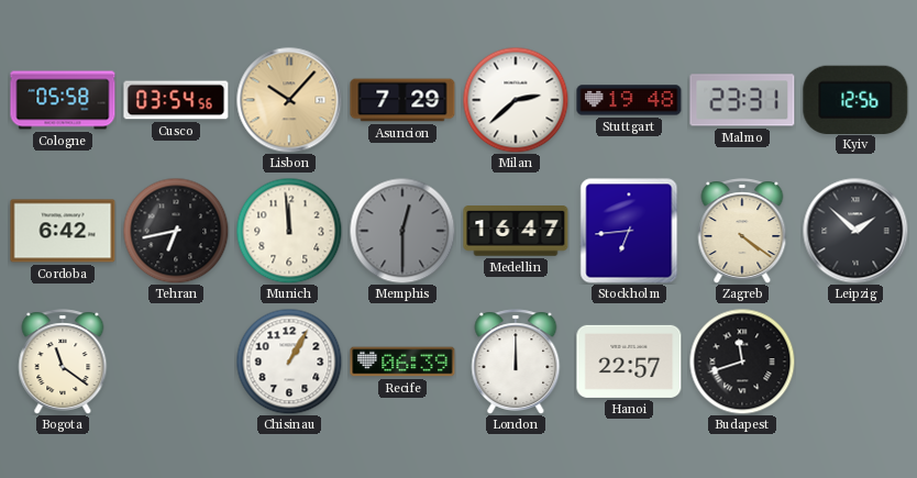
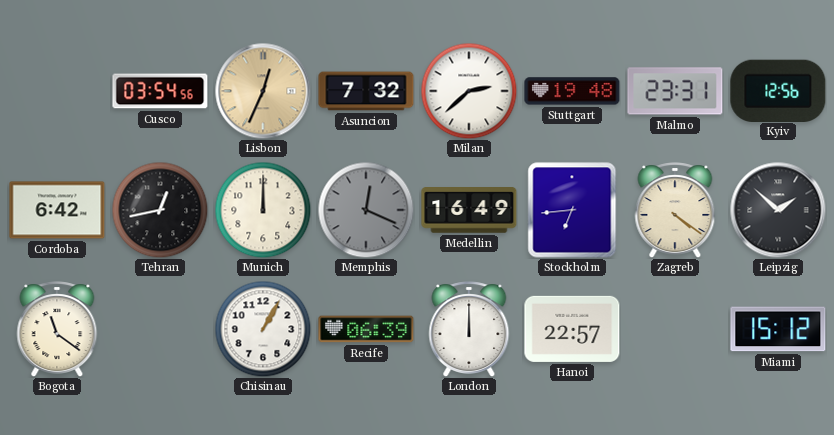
Cologne: 05:58 -> none
Lisbon: 10:07 -> 12:34
Asuncion: 7:29 -> 7:32
Tehran: 6:43 -> 12:43
Munich: 11:59 -> 12:00
Memphis: 12:30 -> 12:19
Medellin: 16:47 -> 16:49
Budapest: 11:42 -> none
Miami: none -> 15:12
